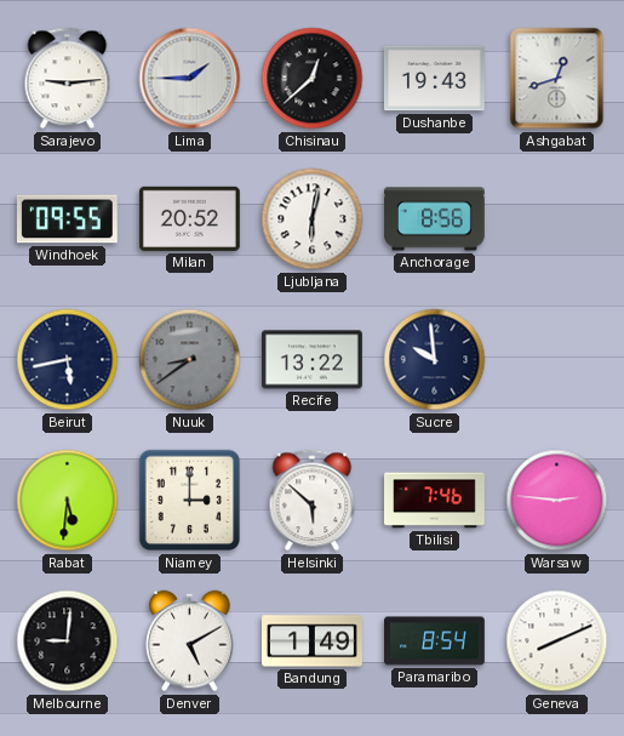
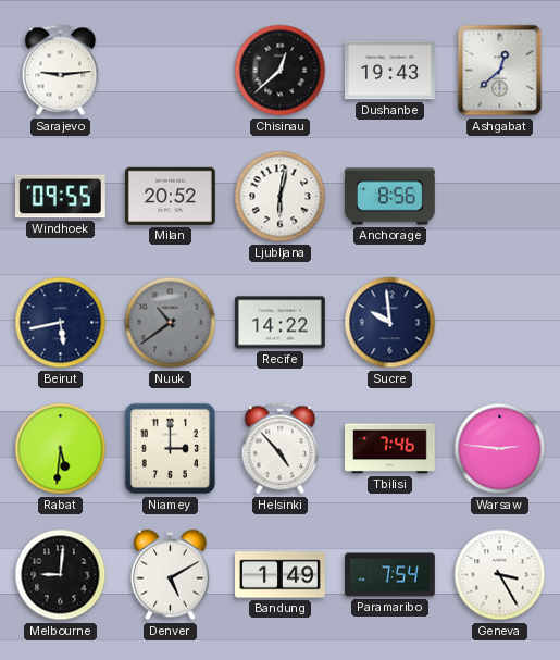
Lima: 1:45 -> none
Ashgabat: 12:42 -> 12:38
Nuuk: 8:39 -> 10:39
Recife: 13:22 -> 14:22
Helsinki: 5:52 -> 4:53
Paramaribo: 8:54 -> 7:54
Geneva: 8:11 -> 3:25
